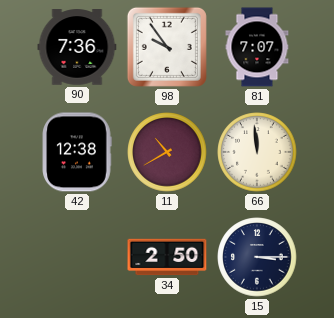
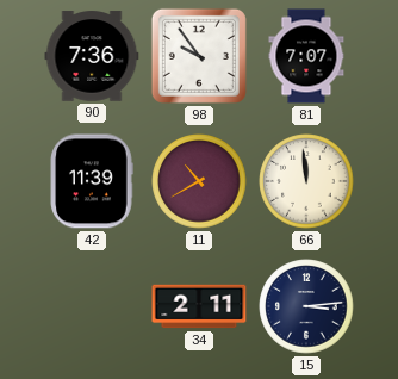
42: 12:38 -> 11:39
34: 2:50 -> 2:11
15: 3:15 -> 3:14
